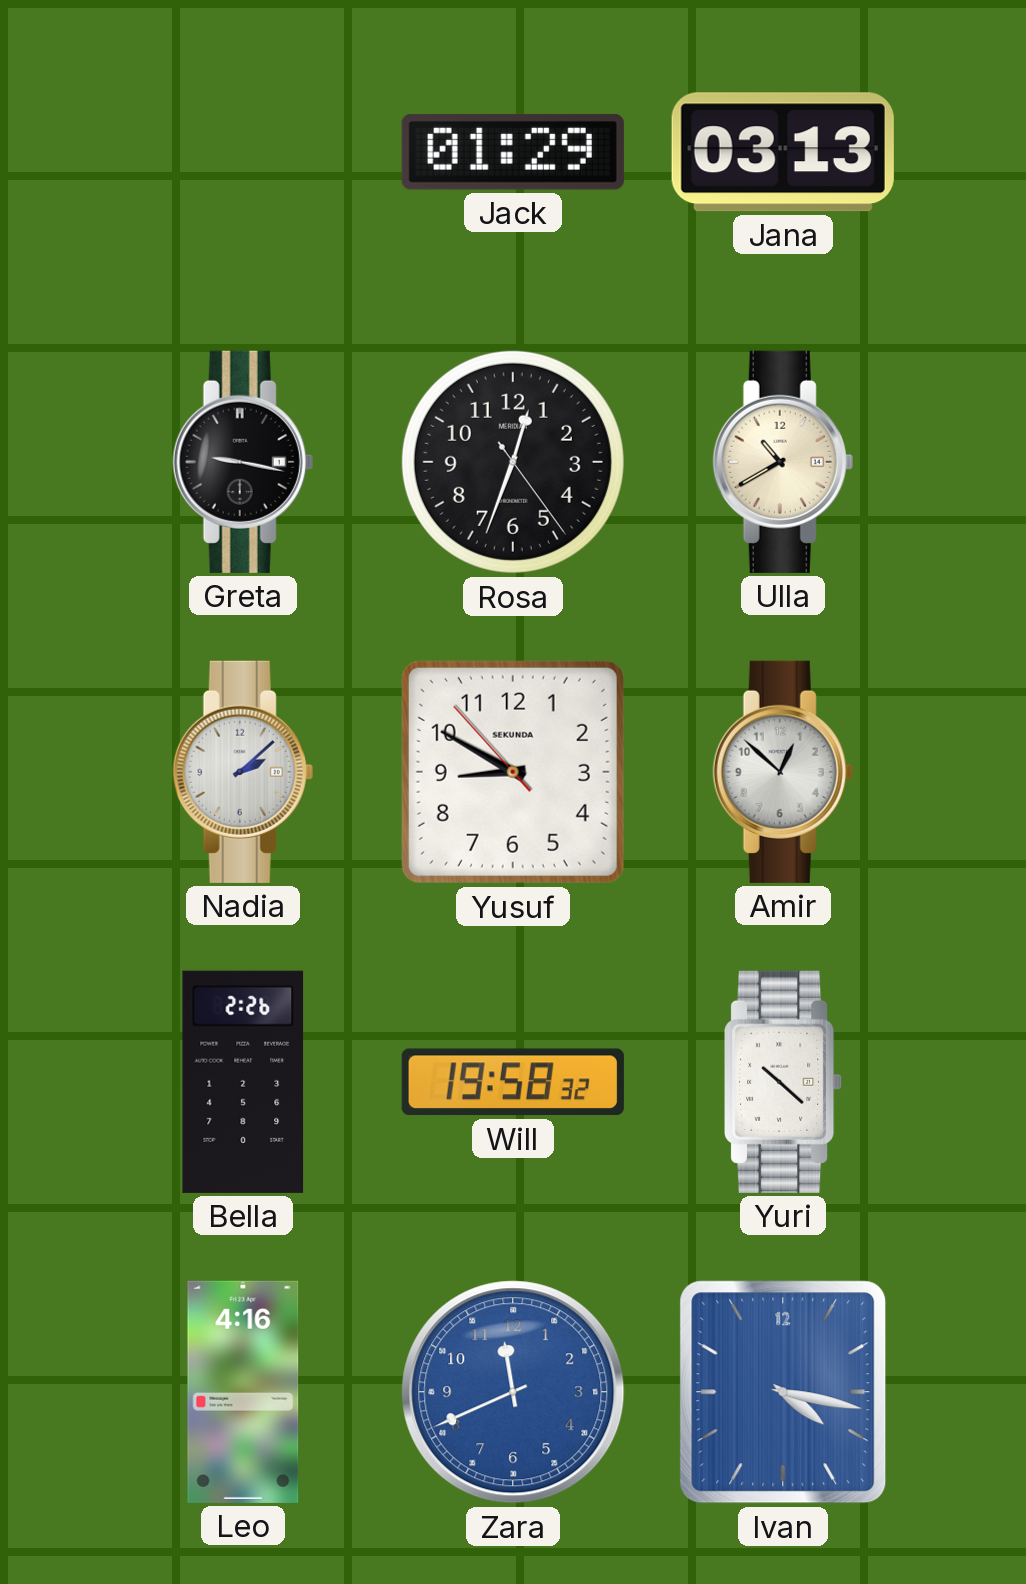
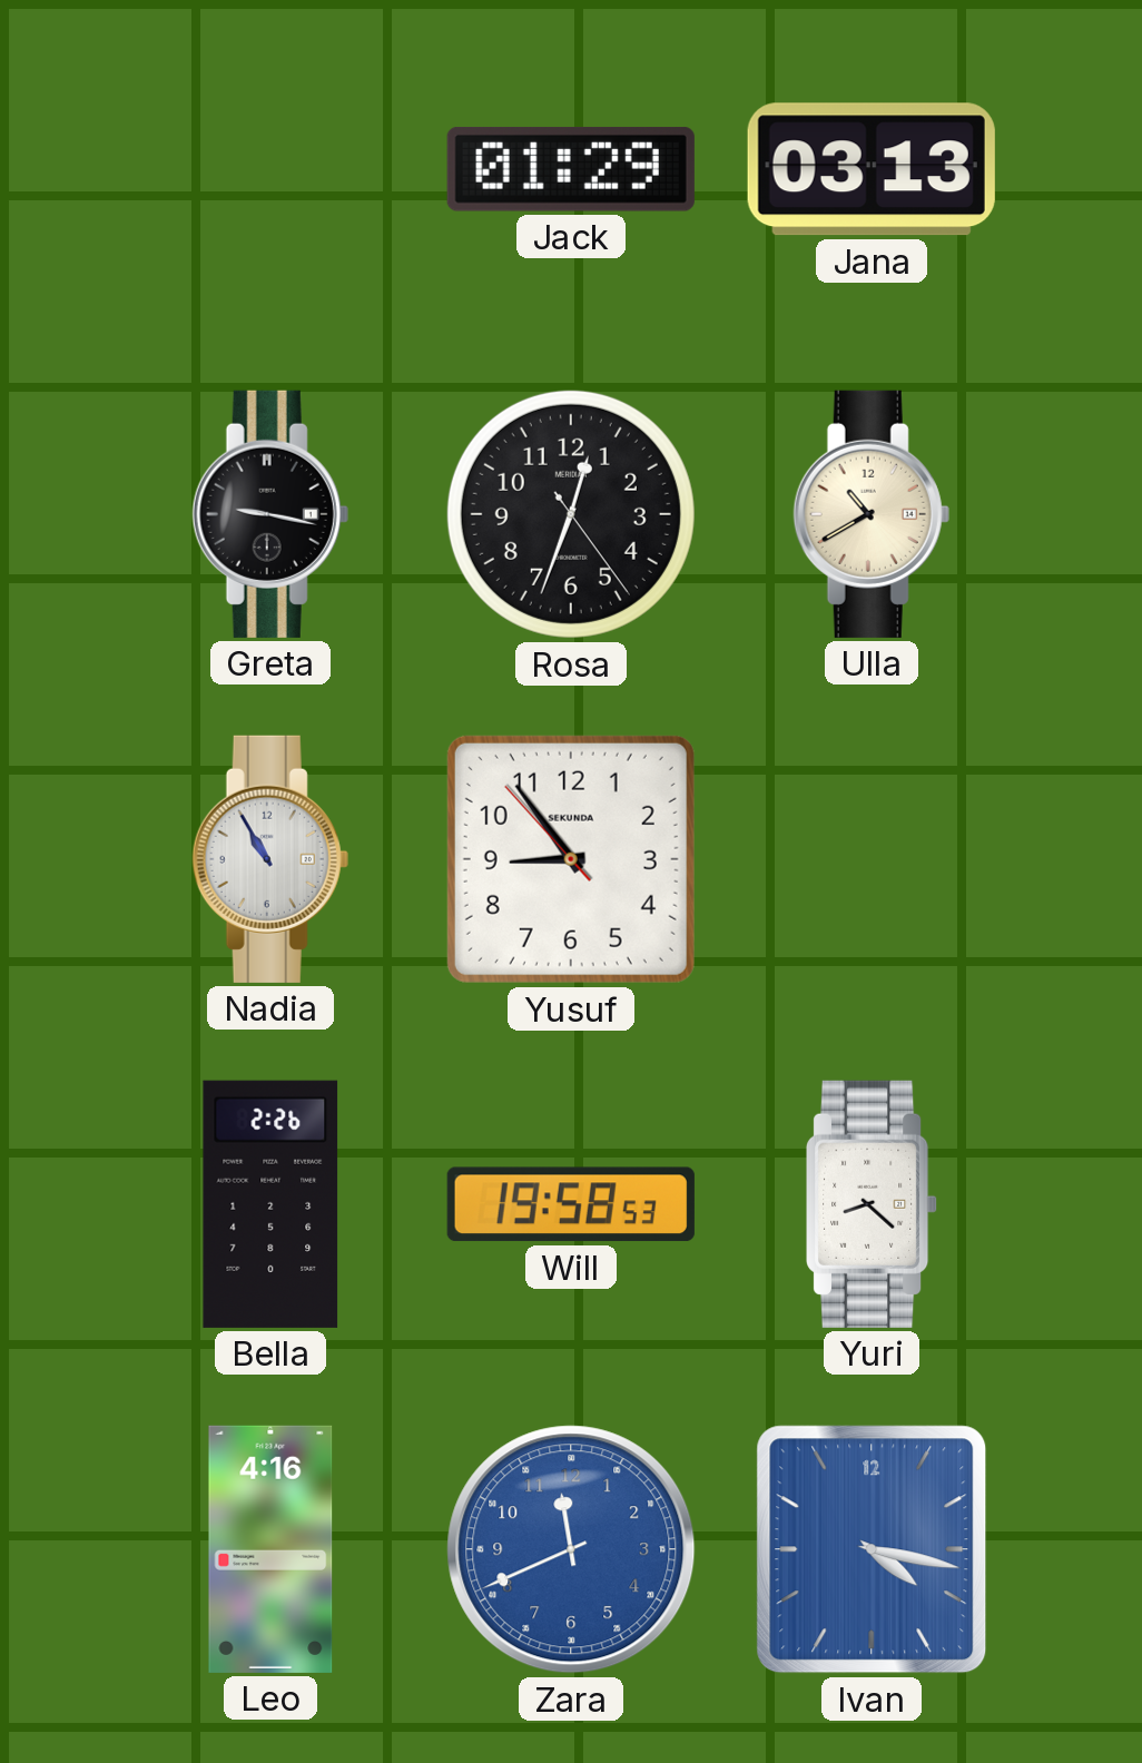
Nadia: 2:08 -> 10:55
Yusuf: 8:49 -> 8:53
Amir: 12:52 -> none
Will: 19:58:32 -> 19:58:53
Yuri: 10:22 -> 8:22
